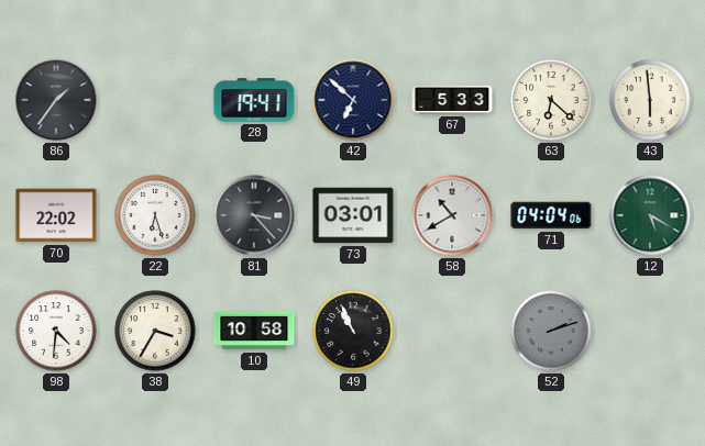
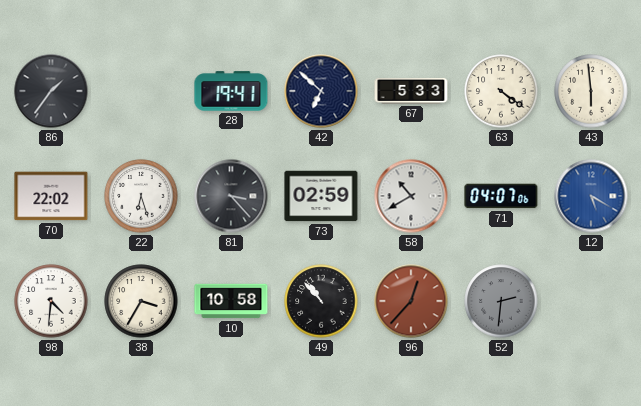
63: 6:22 -> 4:21
73: 03:01 -> 02:59
71: 04:04 -> 04:07
12 dial: green -> blue
49: 10:56 -> 10:53
96: none -> 12:37
52: 2:12 -> 2:31
